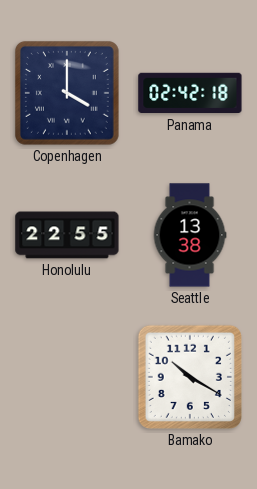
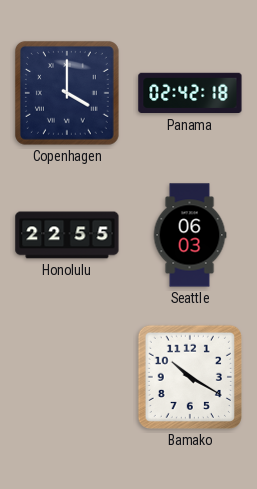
Seattle: 13:38 -> 06:03
